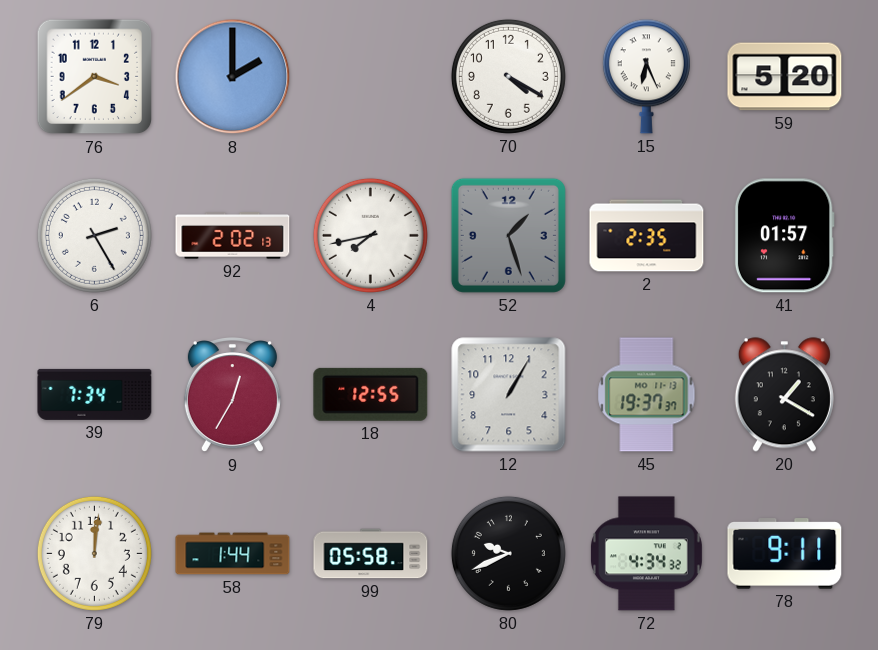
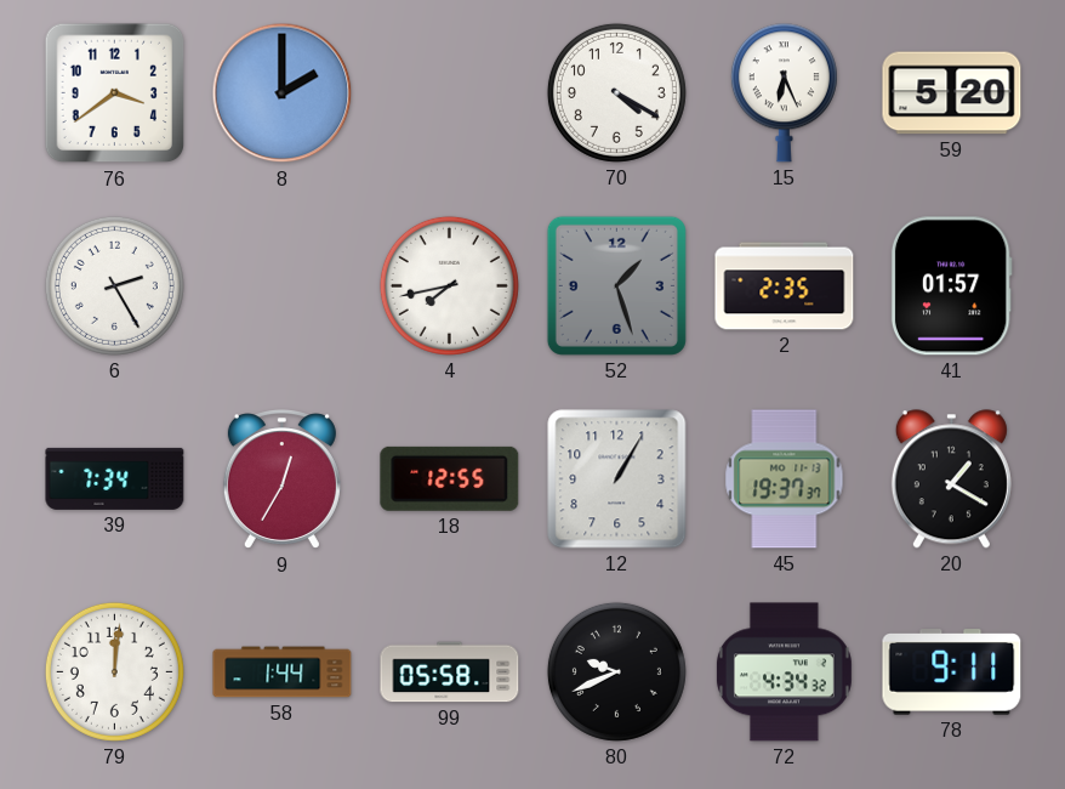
92: 2:02 -> none
